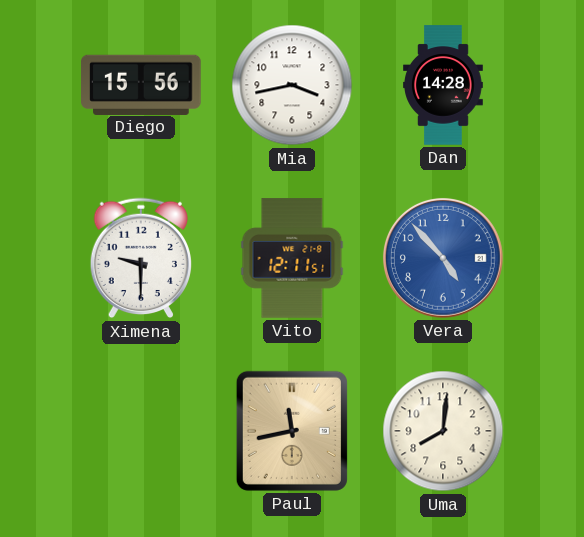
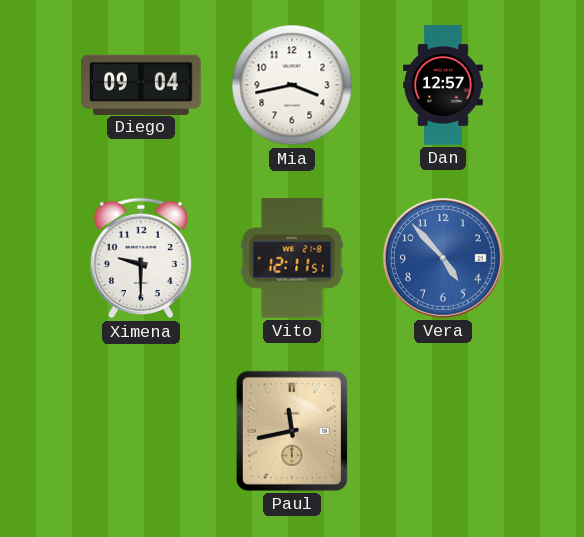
Diego: 15:56 -> 09:04
Dan: 14:28 -> 12:57
Uma: 8:01 -> none
